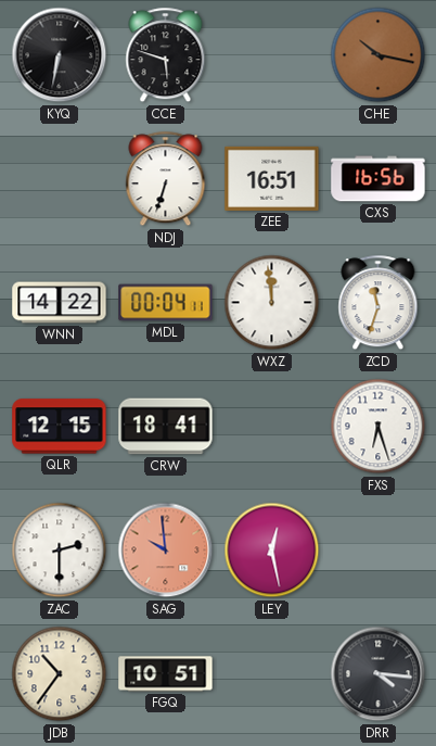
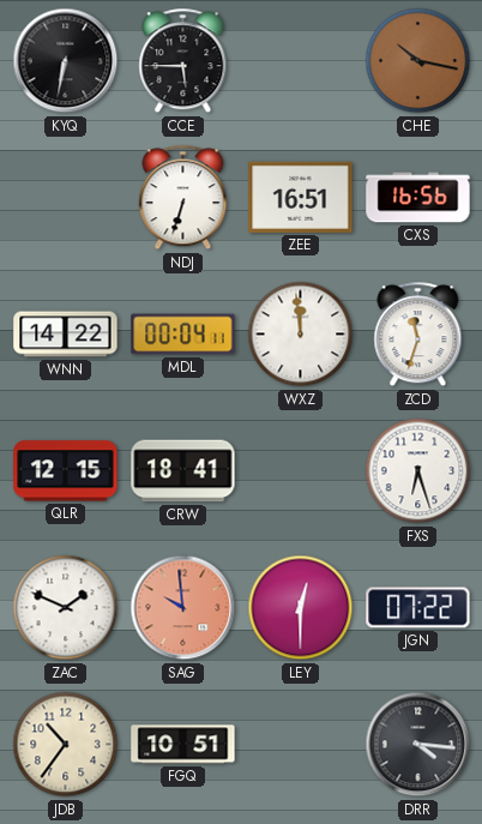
CCE: 5:48 -> 5:45
ZAC: 2:30 -> 1:49
LEY: 12:28 -> 12:30
JGN: none -> 07:22
